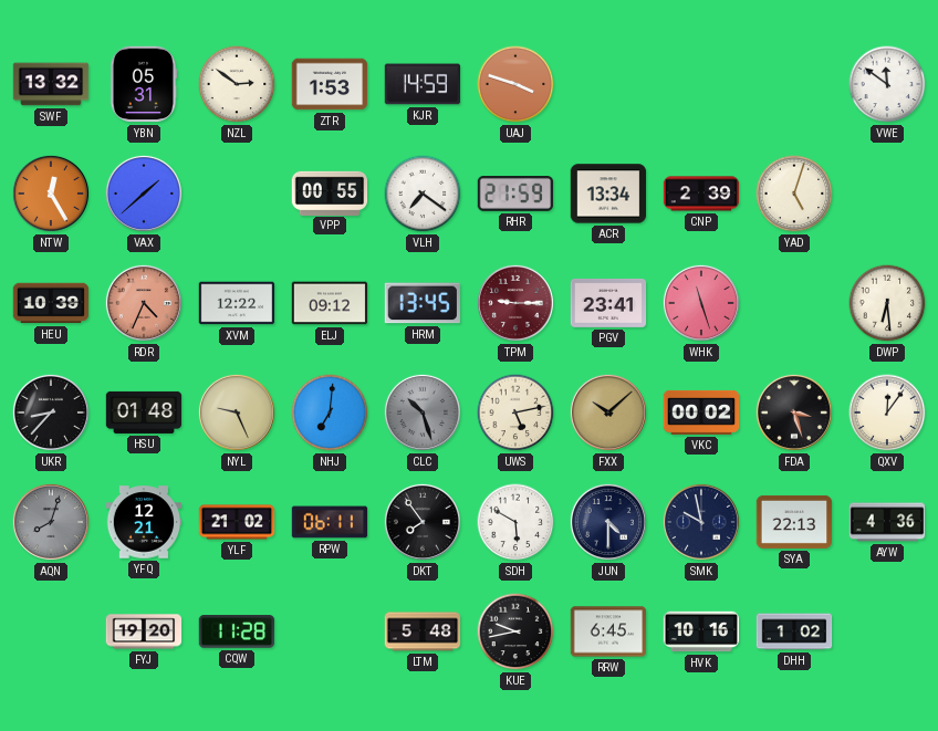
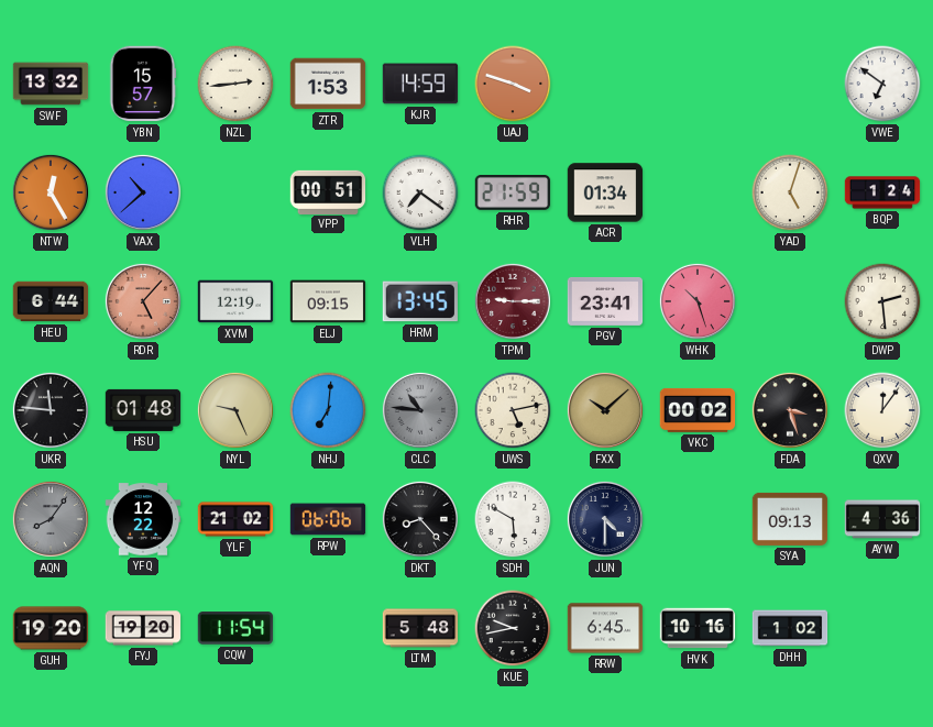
YBN: 05:31 -> 15:57
NZL: 2:51 -> 2:44
VWE: 11:51 -> 6:51
VAX: 1:38 -> 10:38
VPP: 00:55 -> 00:51
ACR: 13:34 -> 01:34
CNP: 2:39 -> none
BQP: none -> 1:24
HEU: 10:39 -> 6:44
RDR: 4:34 -> 5:07
XVM: 12:22 -> 12:19
ELJ: 09:12 -> 09:15
WHK: 11:27 -> 10:27
DWP: 6:29 -> 2:29
UKR: 8:37 -> 11:46
CLC: 10:27 -> 10:46
AQN: 8:03 -> 8:06
YFQ: 12:21 -> 12:22
RPW: 06:11 -> 06:06
DKT: 7:54 -> 8:23
SMK: 9:58 -> none
SYA: 22:13 -> 09:13
GUH: none -> 19:20
CQW: 11:28 -> 11:54
